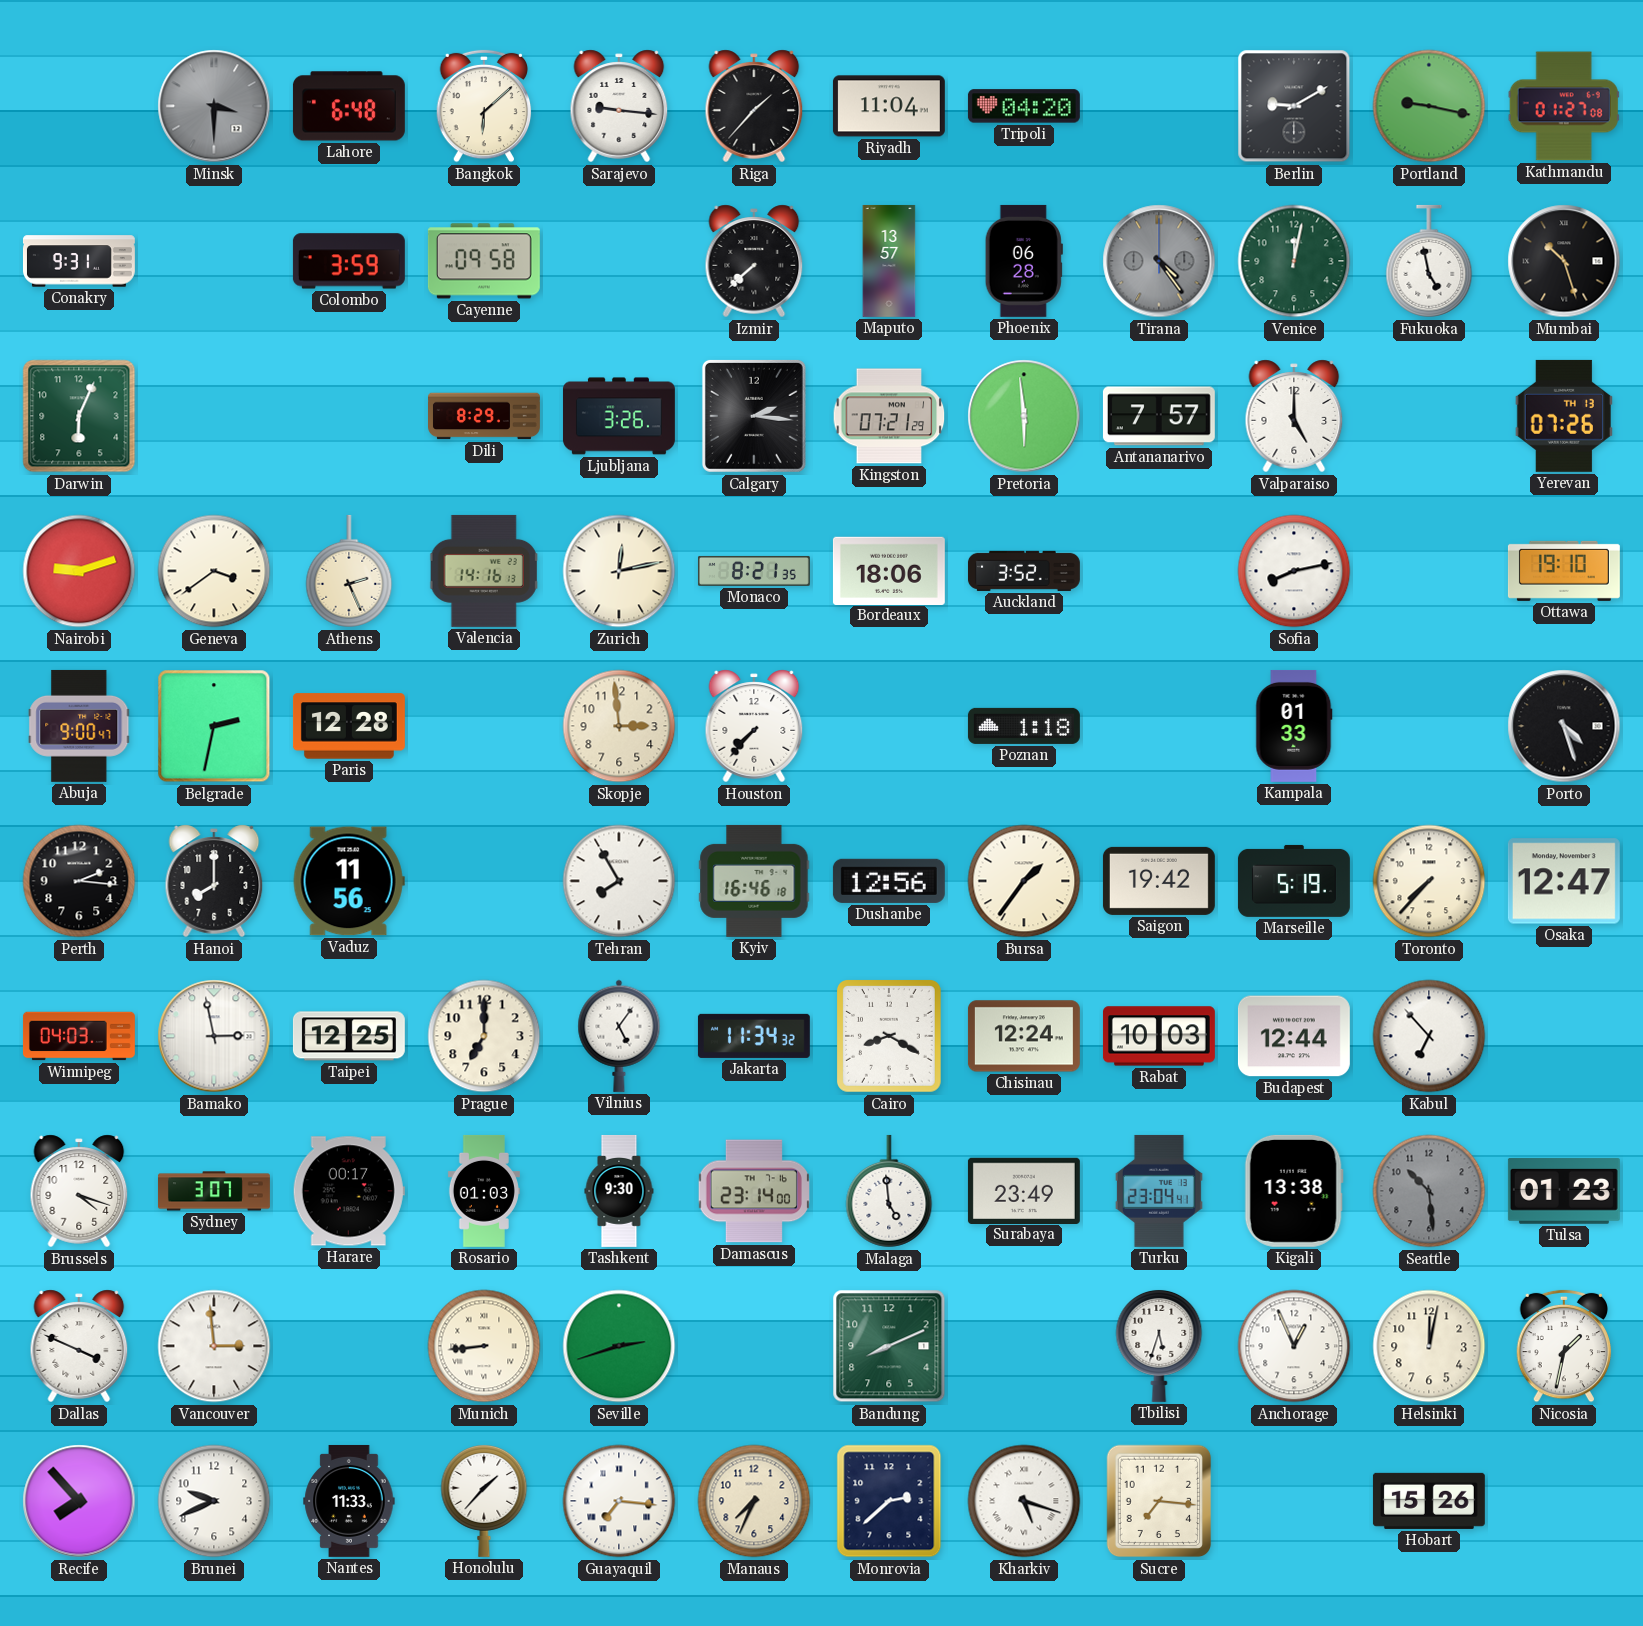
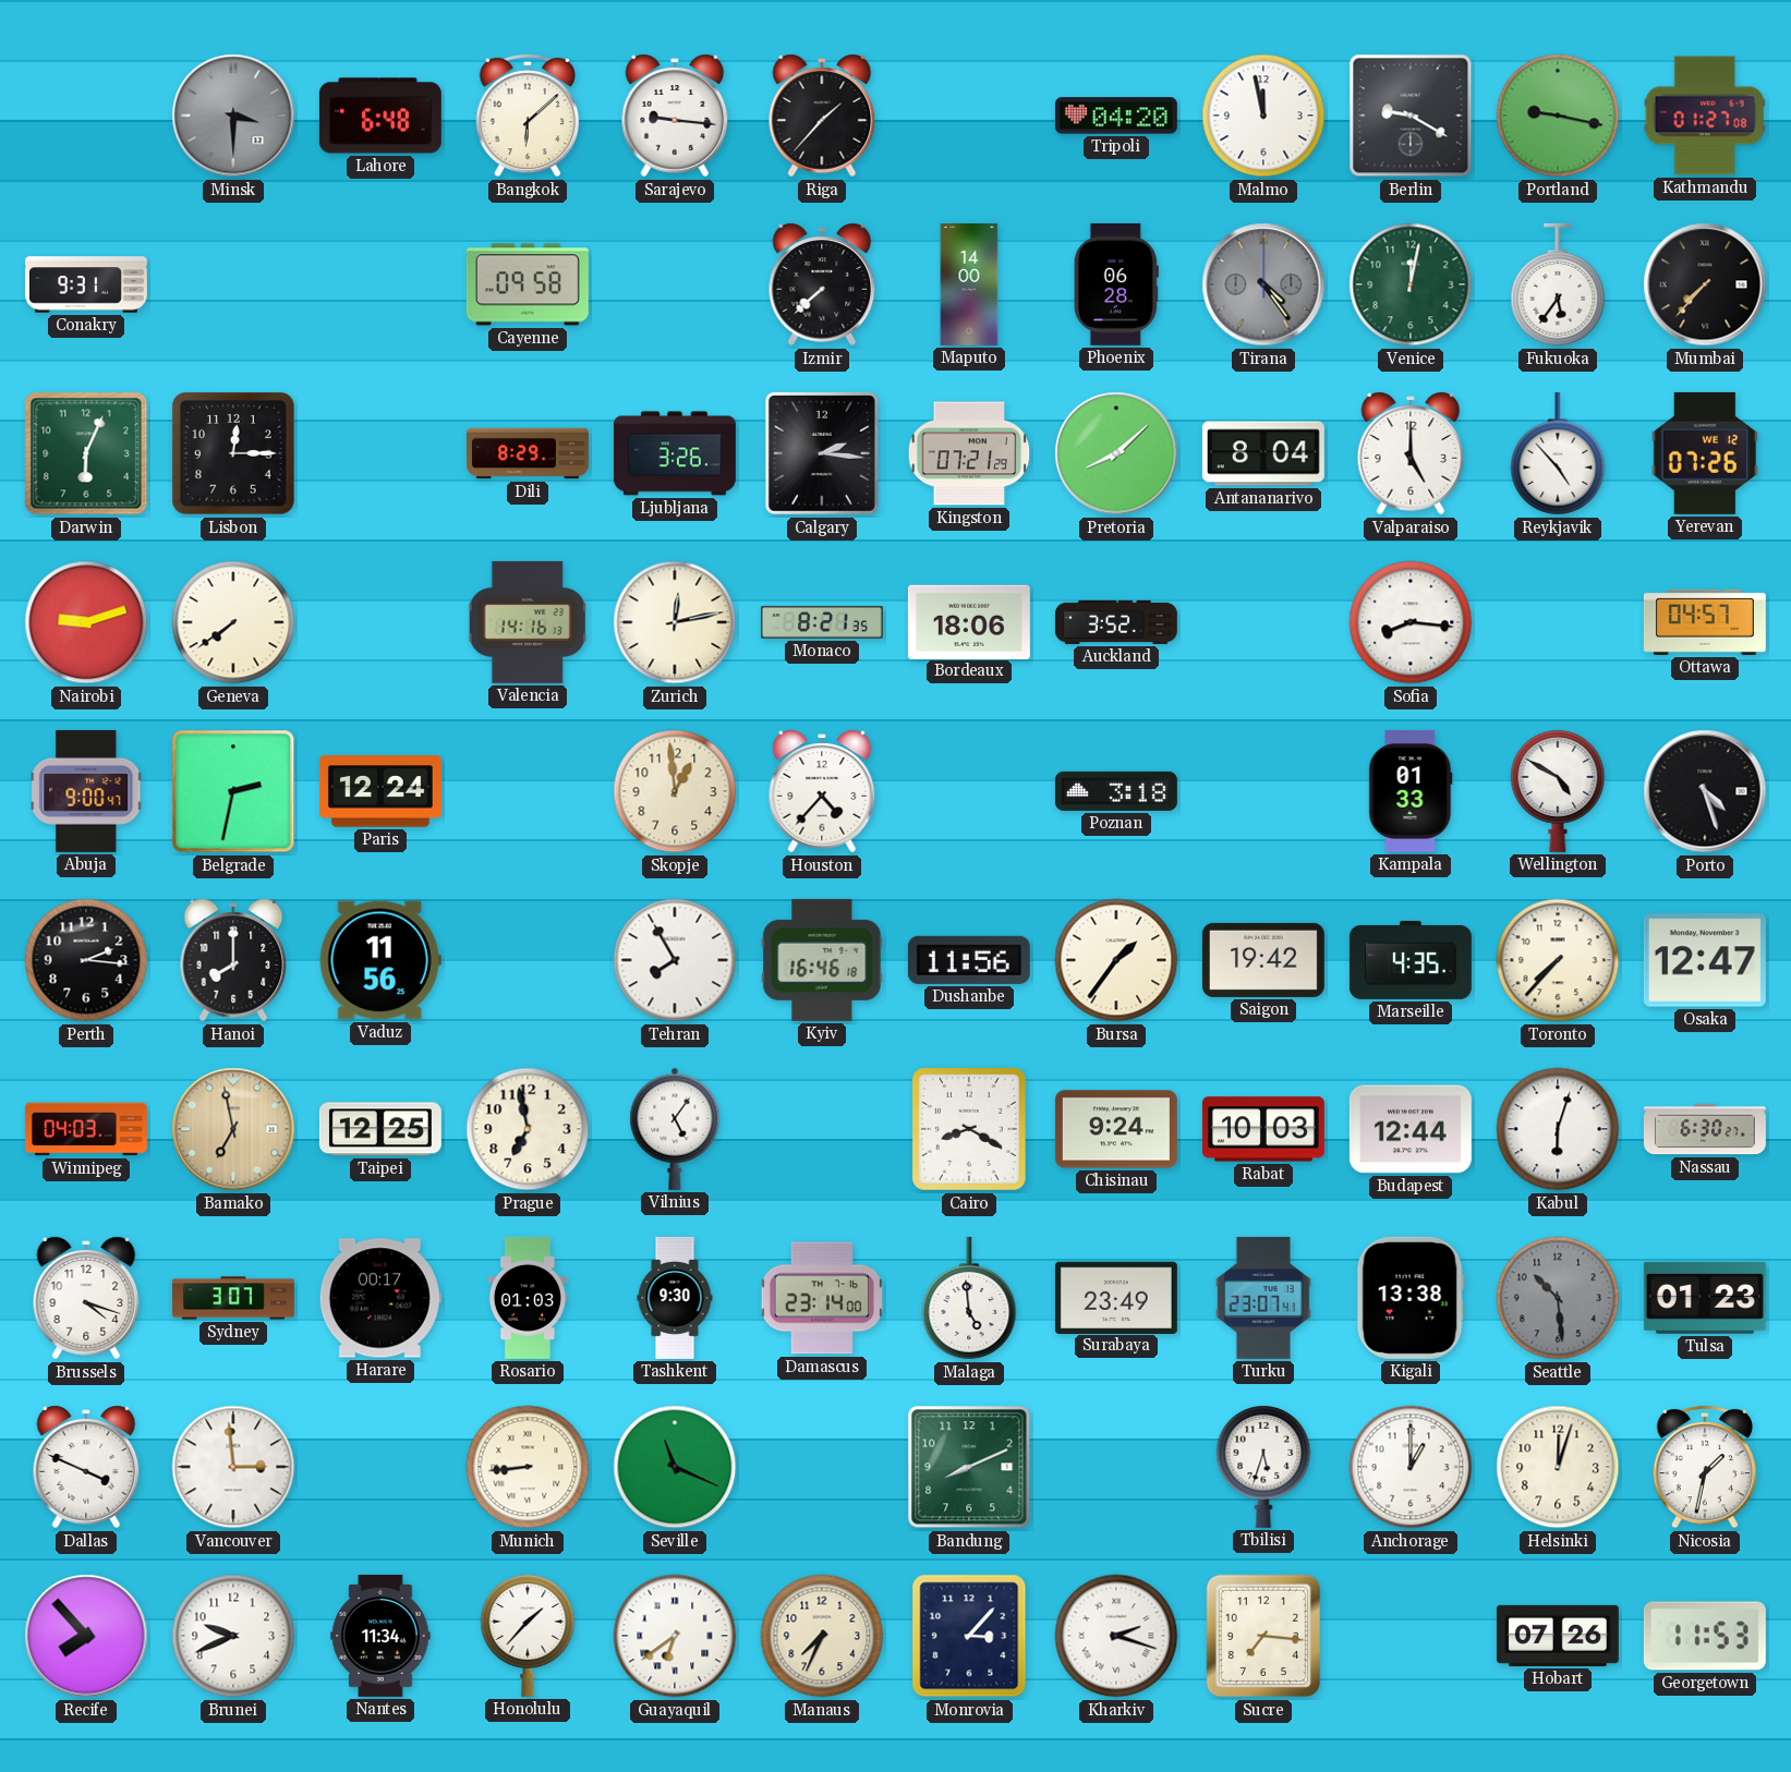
Riyadh: 11:04 -> none
Malmo: none -> 11:58
Berlin: 9:10 -> 9:20
Colombo: 3:59 -> none
Maputo: 13:57 -> 14:00
Fukuoka: 4:58 -> 5:36
Mumbai: 10:27 -> 7:37
Lisbon: none -> 12:15
Pretoria: 5:59 -> 8:08
Antananarivo: 7:57 -> 8:04
Reykjavik: none -> 4:53
Yerevan date: TH 13 -> WE 12
Geneva: 3:39 -> 7:39
Athens: 2:26 -> none
Sofia: 8:13 -> 8:16
Ottawa: 19:10 -> 04:57
Paris: 12:28 -> 12:24
Skopje: 2:59 -> 12:59
Houston: 7:37 -> 4:37
Poznan: 1:18 -> 3:18
Wellington: none -> 4:50
Dushanbe: 12:56 -> 11:56
Marseille: 5:19 -> 4:35
Bamako: 2:58 -> 6:58
Bamako dial: white -> champagne
Prague: 7:00 -> 6:58
Jakarta: 11:34 -> none
Chisinau: 12:24 -> 9:24
Kabul: 6:53 -> 6:03
Nassau: none -> 6:30
Turku: 23:04 -> 23:07
Seville: 2:42 -> 11:19
Anchorage: 12:56 -> 1:00
Helsinki: 12:02 -> 12:03
Nantes: 11:33 -> 11:34
Guayaquil: 7:16 -> 6:39
Monrovia: 2:38 -> 3:07
Kharkiv: 5:18 -> 2:18
Hobart: 15:26 -> 07:26
Georgetown: none -> 11:53
